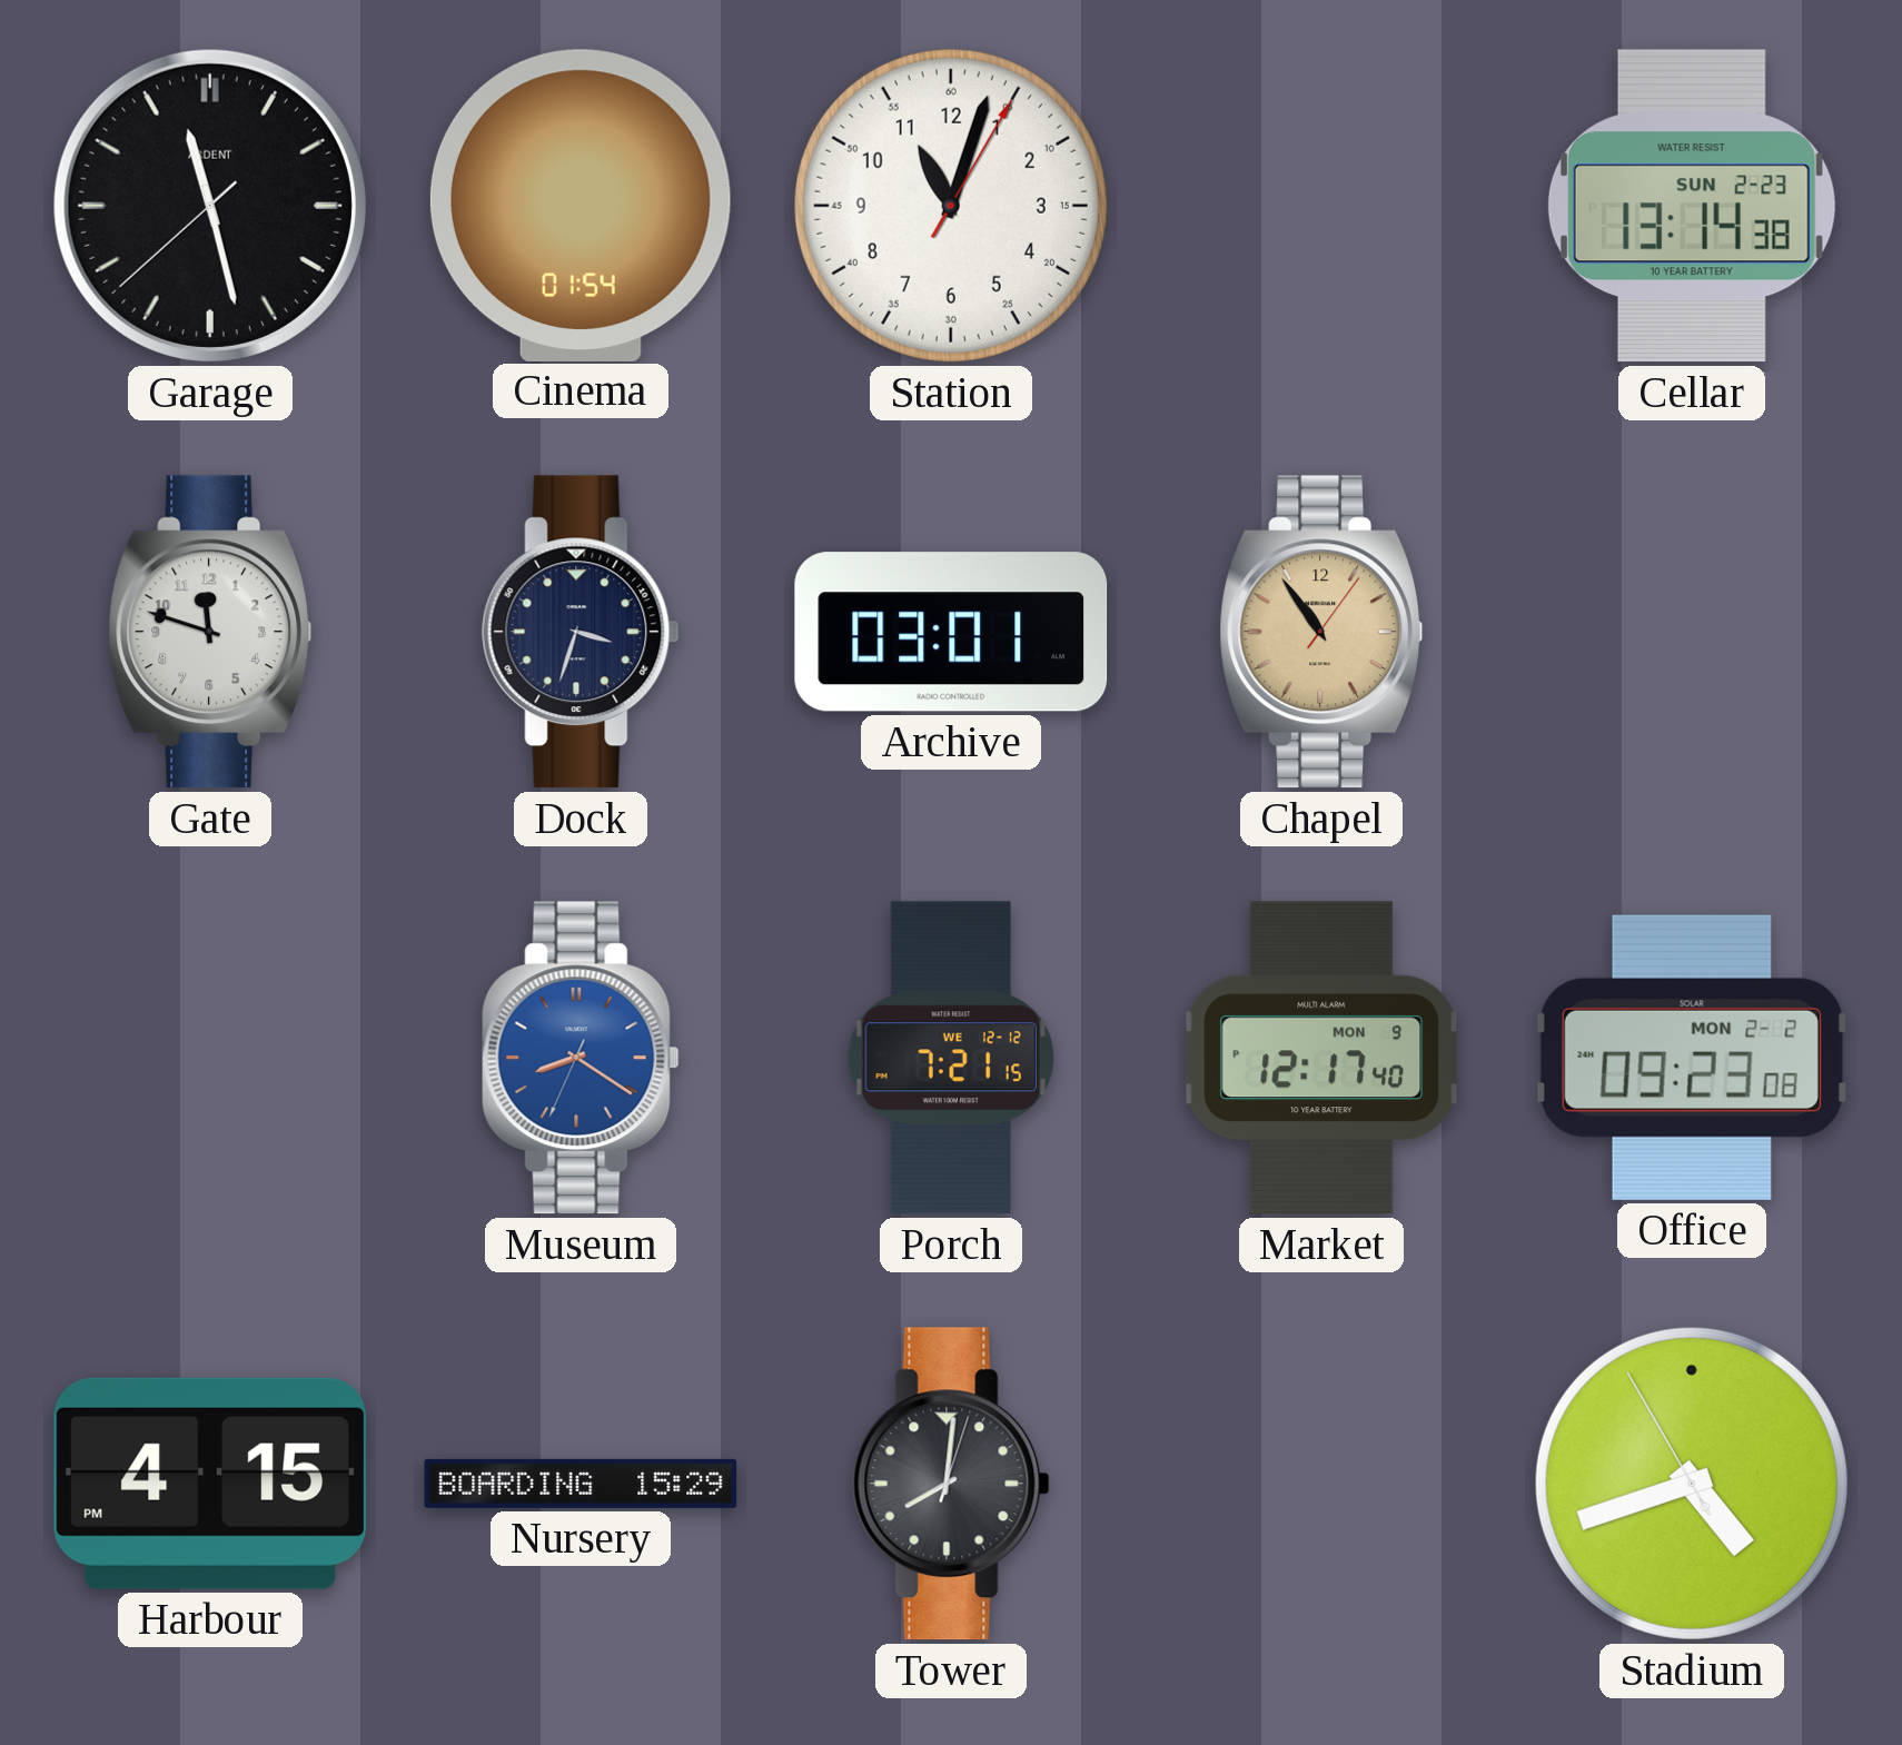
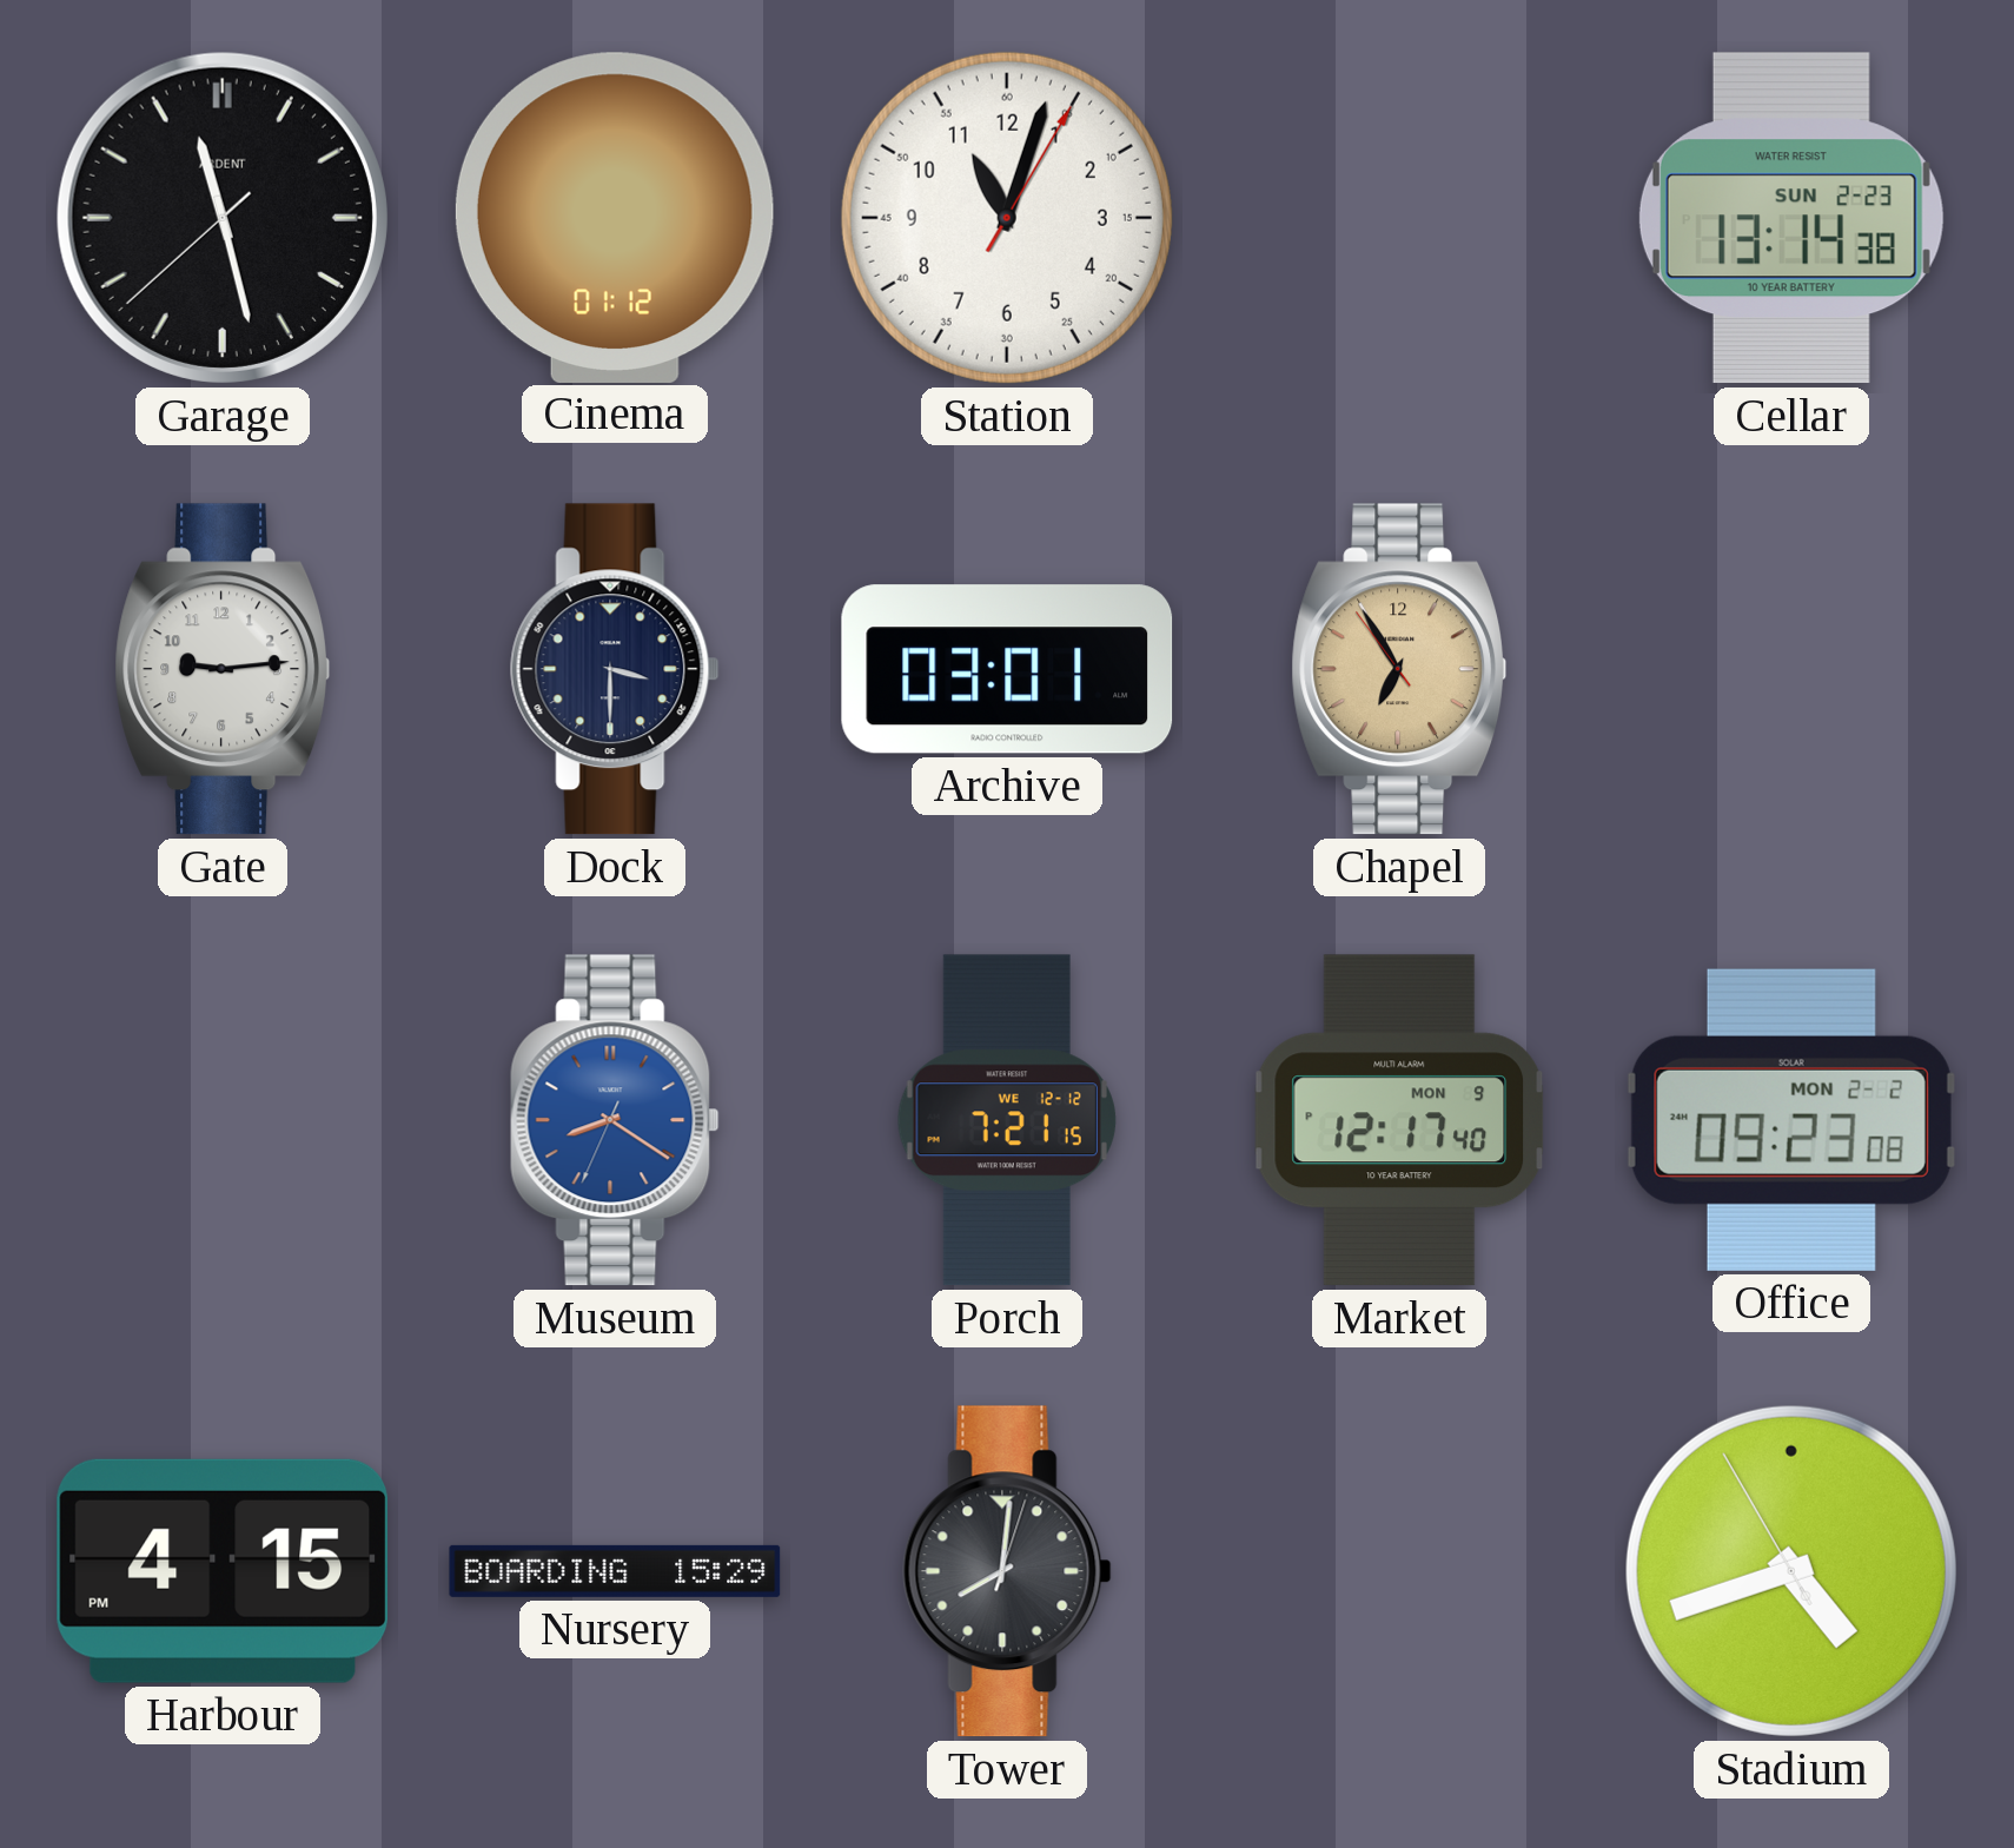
Cinema: 01:54 -> 01:12
Gate: 11:48 -> 9:14
Dock: 3:33 -> 3:30
Chapel: 10:54 -> 6:54
